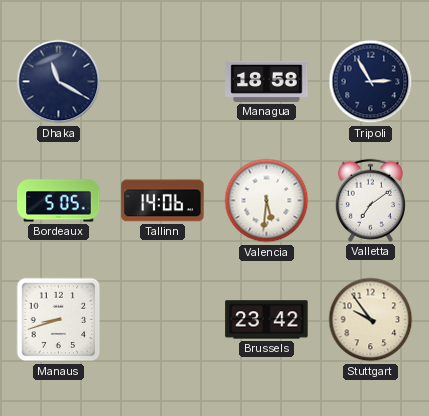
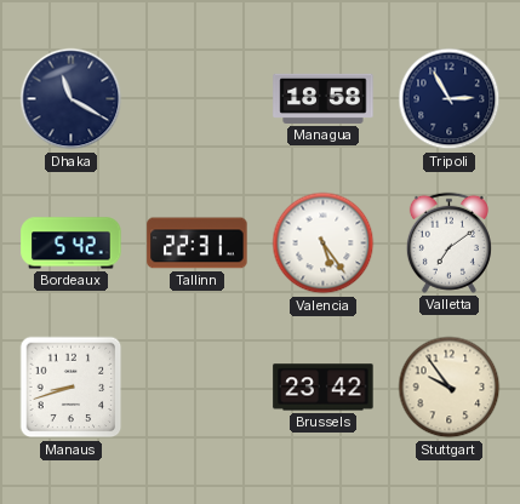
Bordeaux: 5:05 -> 5:42
Tallinn: 14:06 -> 22:31
Valencia: 5:31 -> 5:24
